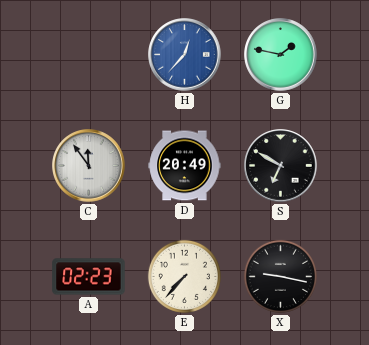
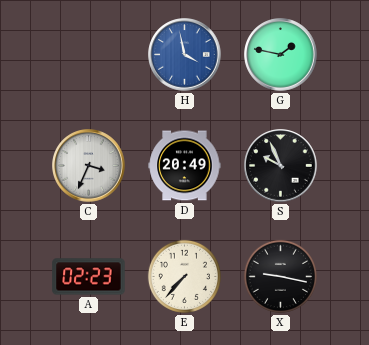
H: 12:37 -> 3:58
C: 11:54 -> 3:34
S: 6:50 -> 9:56
